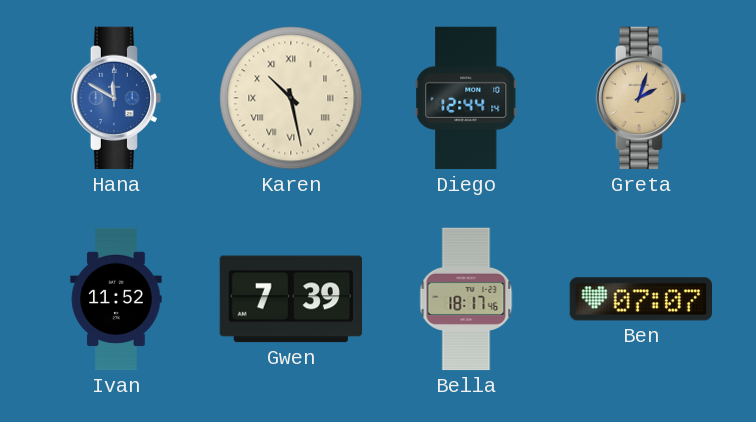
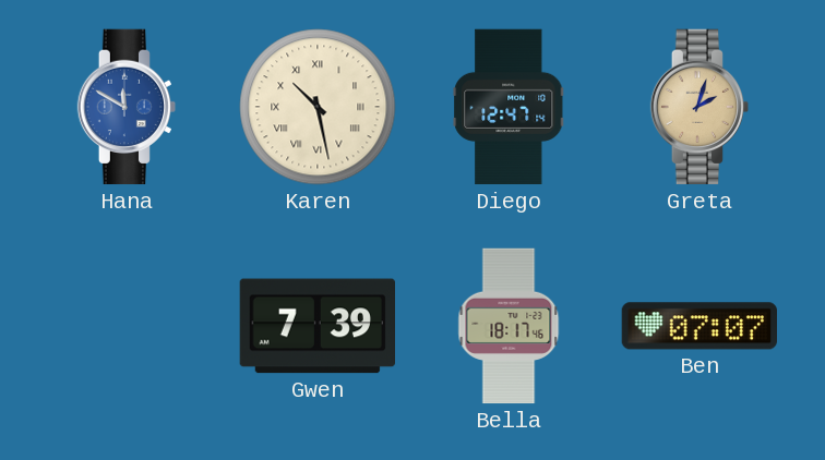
Diego: 12:44 -> 12:47
Ivan: 11:52 -> none
